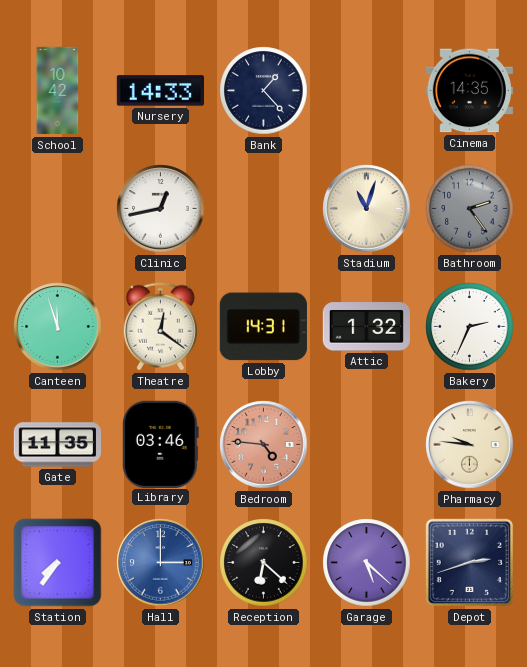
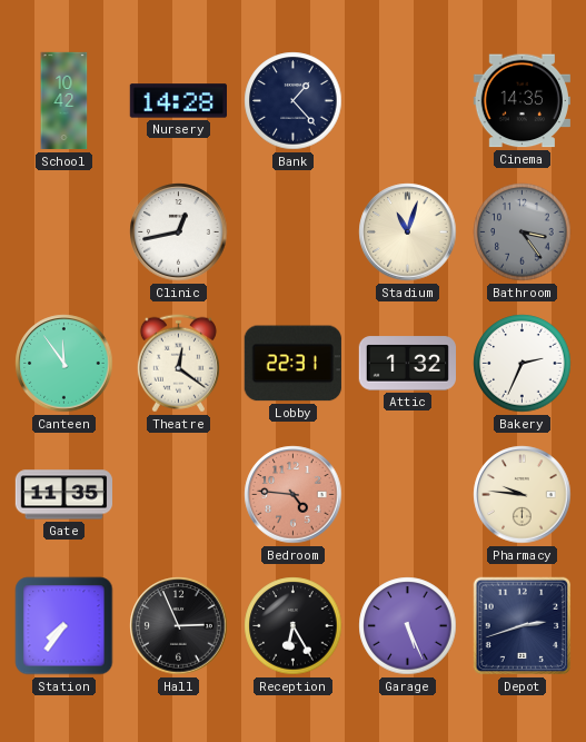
Nursery: 14:33 -> 14:28
Bathroom: 2:24 -> 3:24
Canteen: 11:57 -> 11:54
Lobby: 14:31 -> 22:31
Library: 03:46 -> none
Hall: 3:00 -> 2:56
Hall dial: blue -> black
Reception: 6:22 -> 6:25
Garage: 5:22 -> 5:26
